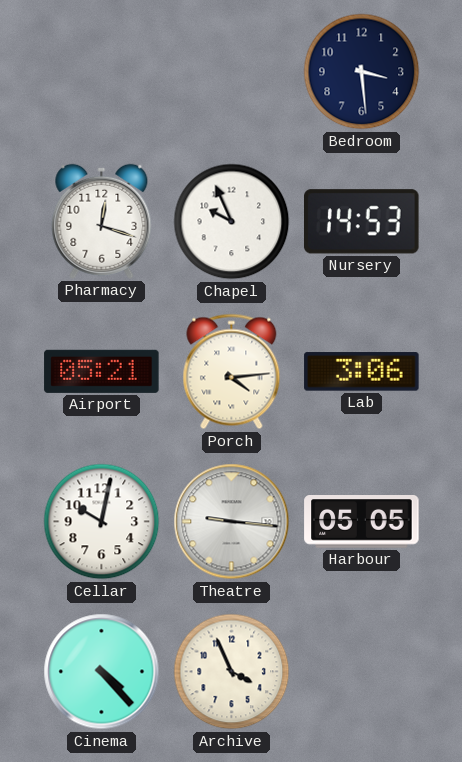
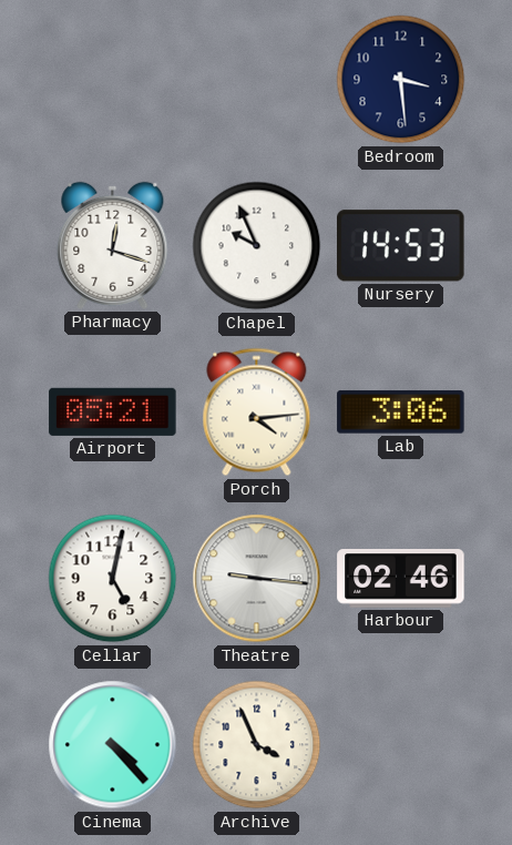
Cellar: 10:02 -> 5:02
Harbour: 05:05 -> 02:46
